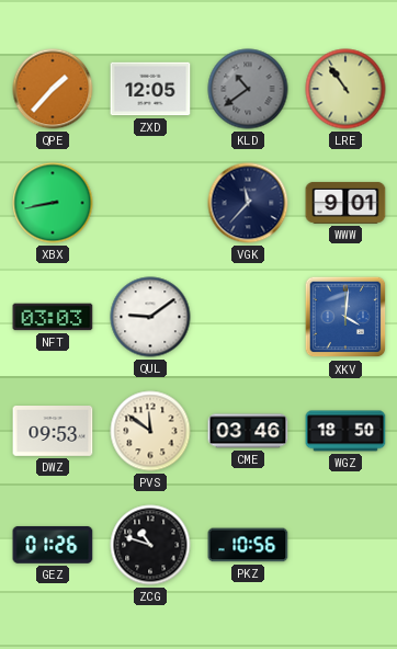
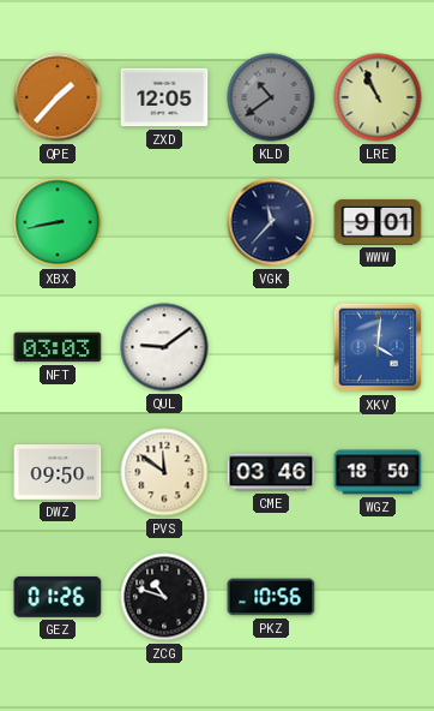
LRE: 10:54 -> 10:56
DWZ: 09:53 -> 09:50
